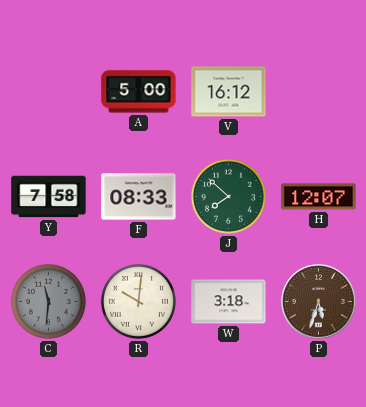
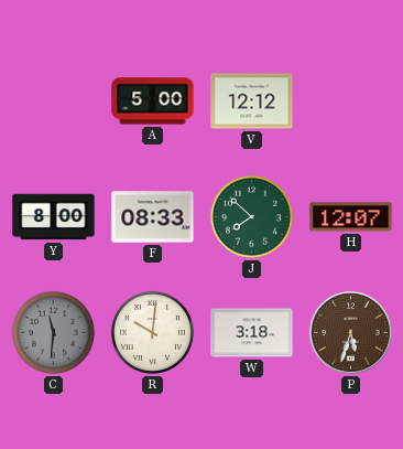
V: 16:12 -> 12:12
Y: 7:58 -> 8:00
